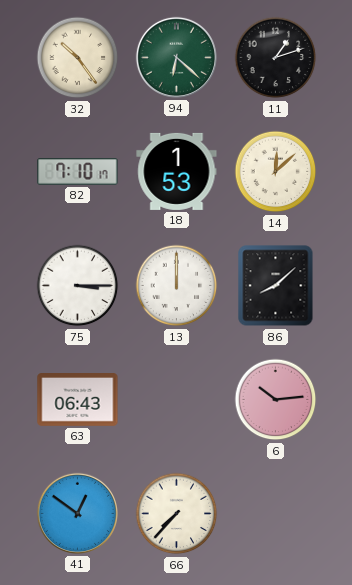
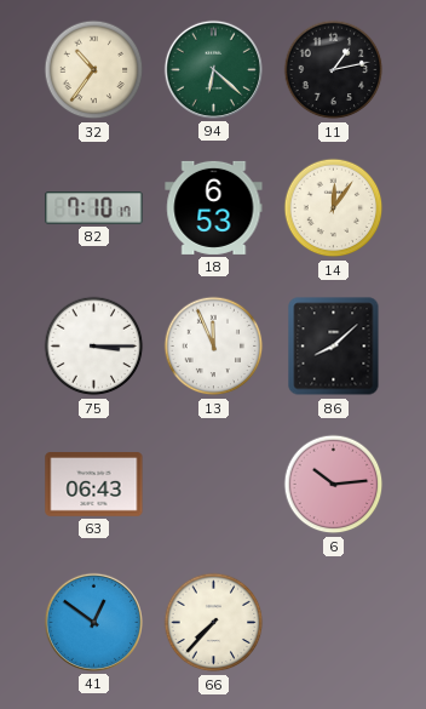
32: 10:24 -> 10:36
11: 1:12 -> 1:13
18: 1:53 -> 6:53
14: 12:08 -> 12:06
13: 12:00 -> 11:56
